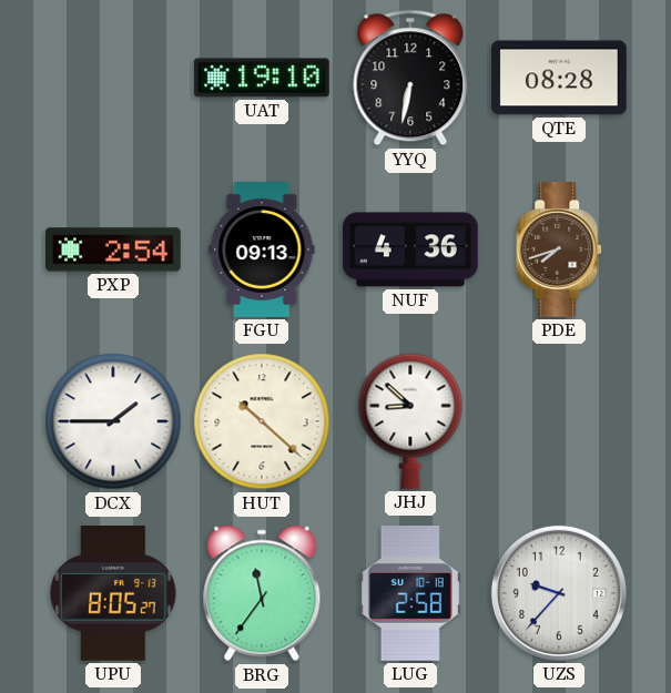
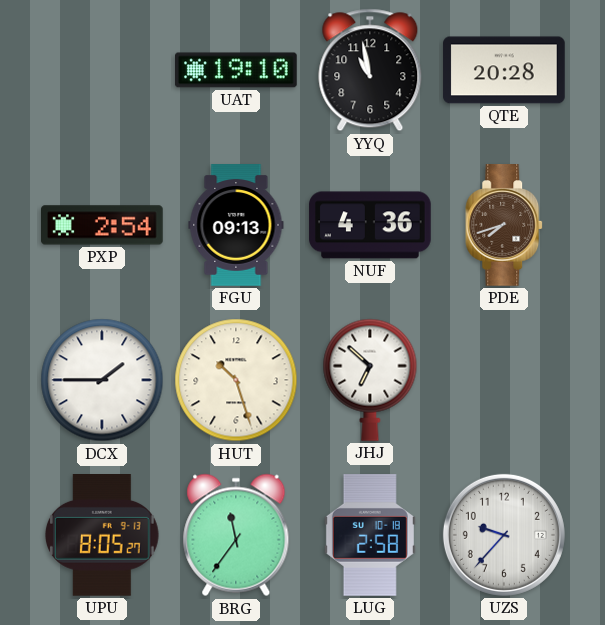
YYQ: 6:32 -> 10:58
QTE: 08:28 -> 20:28
HUT: 10:22 -> 10:27
JHJ: 8:52 -> 6:52
